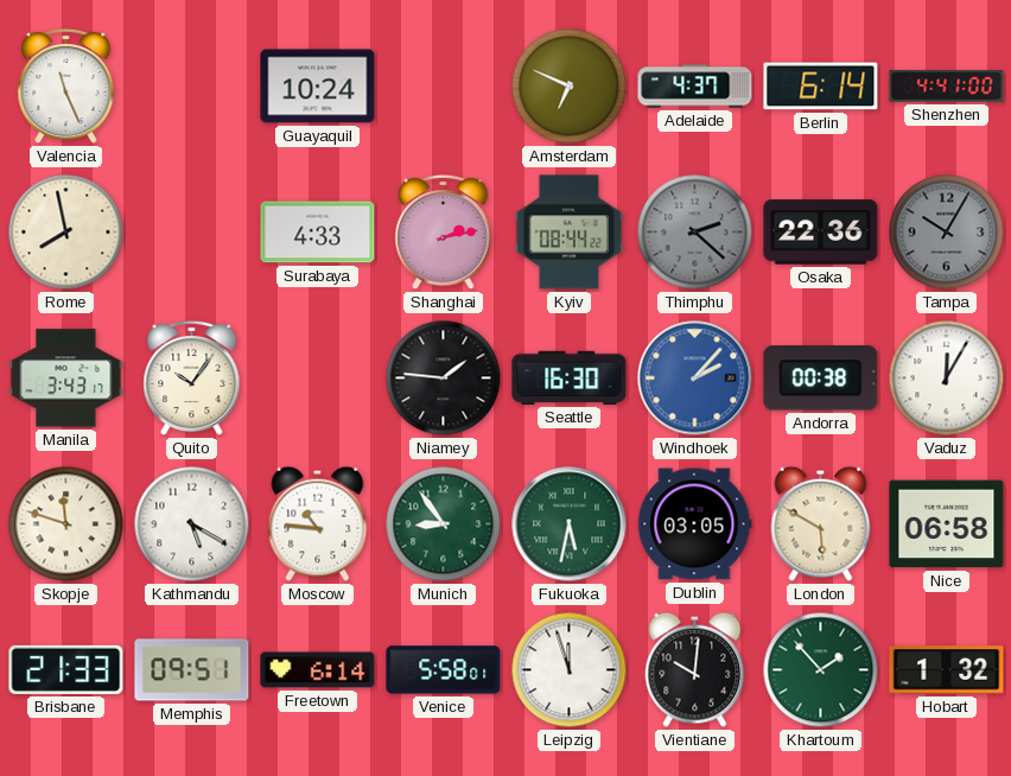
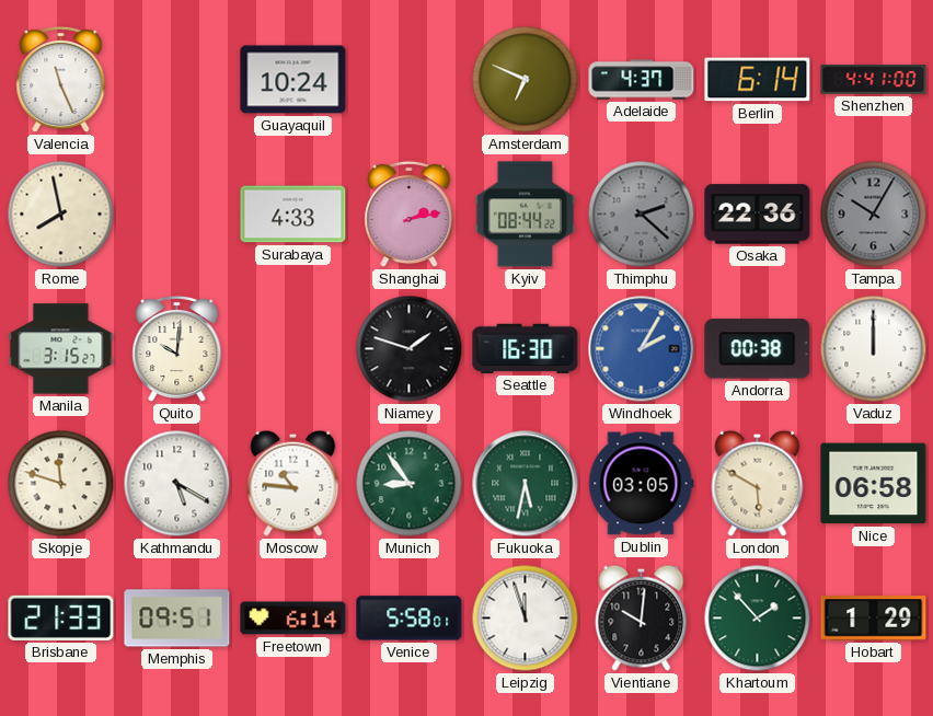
Manila: 3:43 -> 3:15
Quito: 10:06 -> 10:01
Niamey: 1:46 -> 1:48
Windhoek: 2:07 -> 2:05
Vaduz: 12:05 -> 12:00
Hobart: 1:32 -> 1:29
